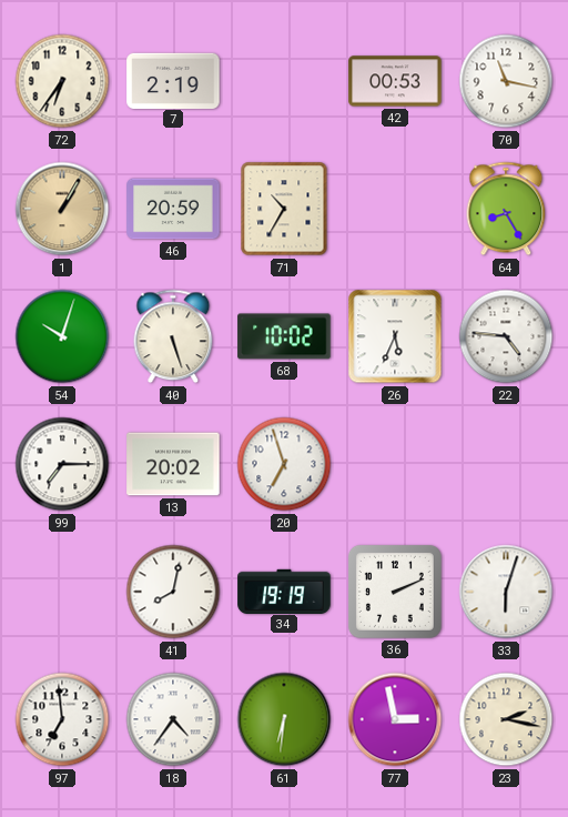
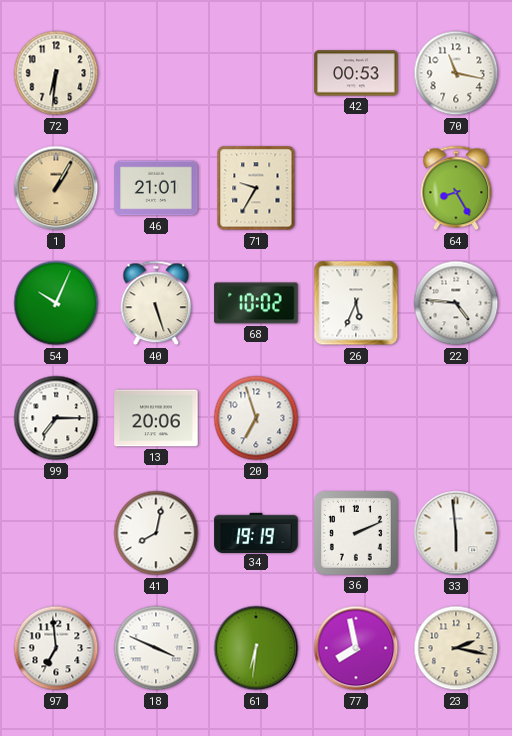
72: 6:36 -> 6:31
7: 2:19 -> none
46: 20:59 -> 21:01
71: 10:35 -> 9:35
54: 10:03 -> 10:04
13: 20:02 -> 20:06
33: 6:03 -> 5:59
18: 4:36 -> 3:49
77: 2:58 -> 7:58
